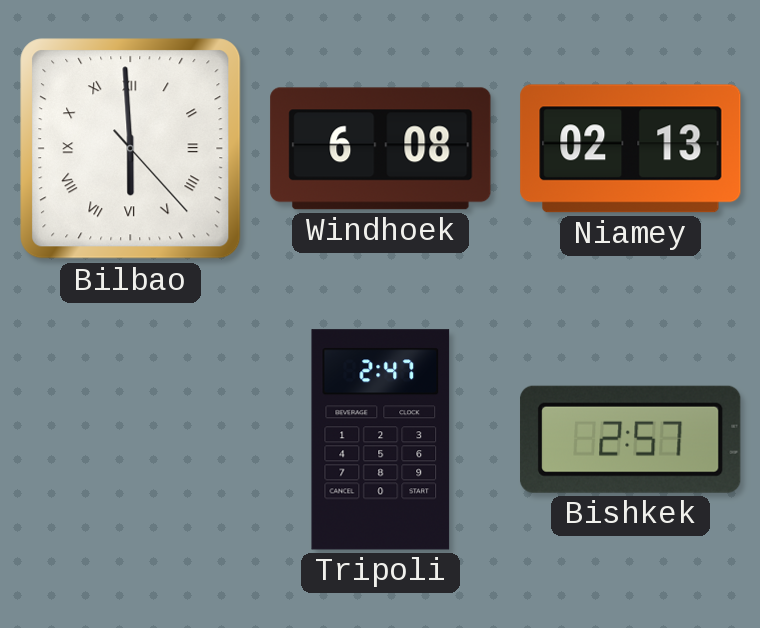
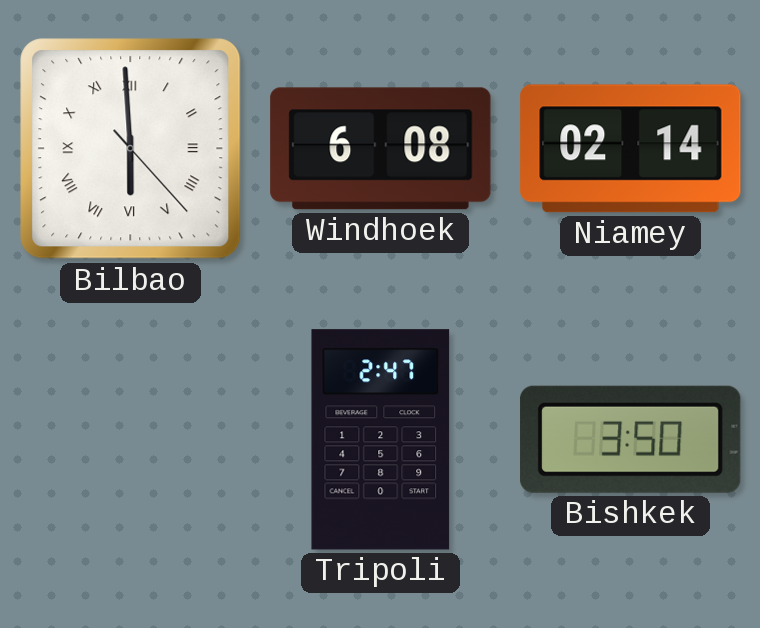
Niamey: 02:13 -> 02:14
Bishkek: 2:57 -> 3:50
